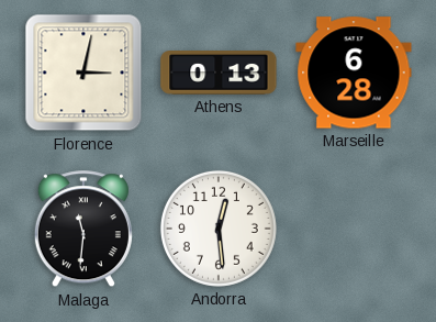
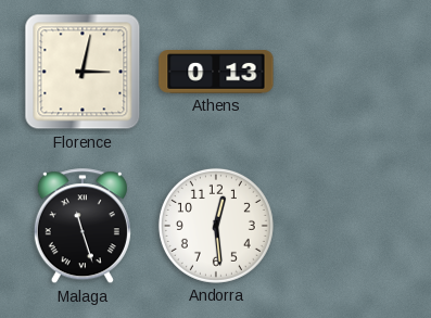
Marseille: 6:28 -> none
Malaga: 11:31 -> 11:27
